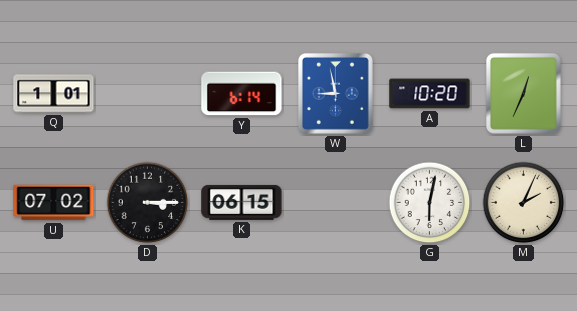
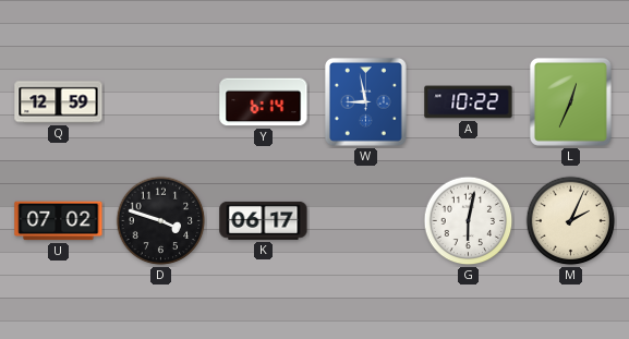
Q: 1:01 -> 12:59
A: 10:20 -> 10:22
D: 3:15 -> 3:48
K: 06:15 -> 06:17
